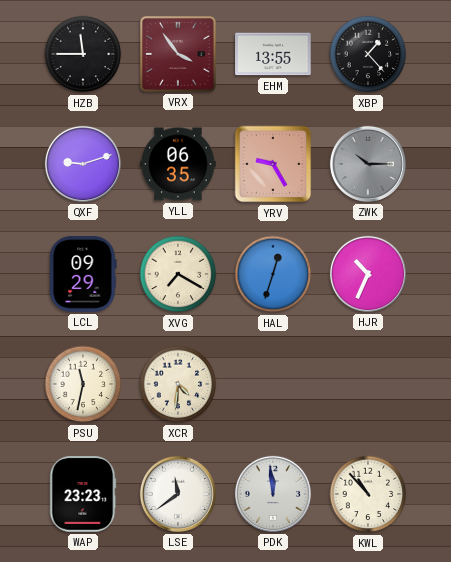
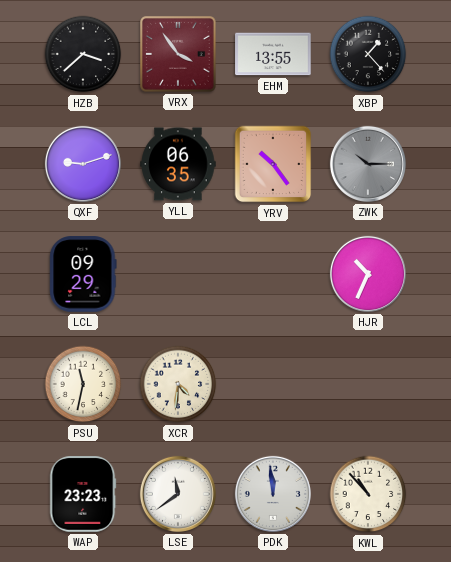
HZB: 11:45 -> 3:38
YRV: 9:25 -> 10:24
XVG: 7:20 -> none
HAL: 12:33 -> none
